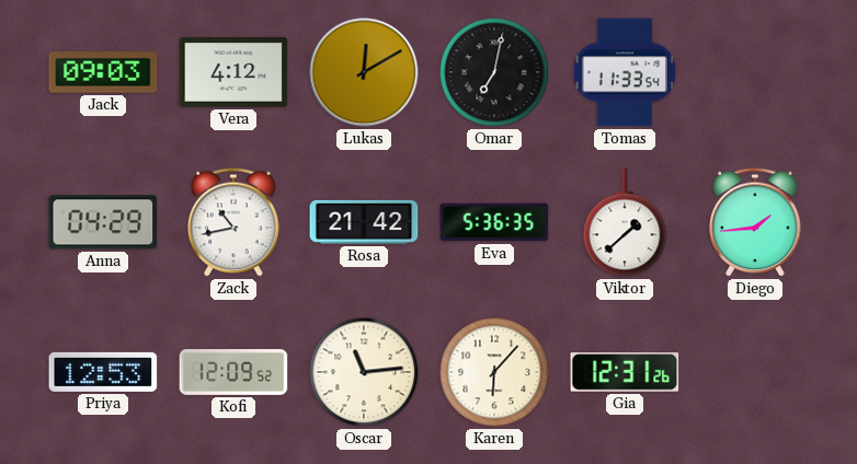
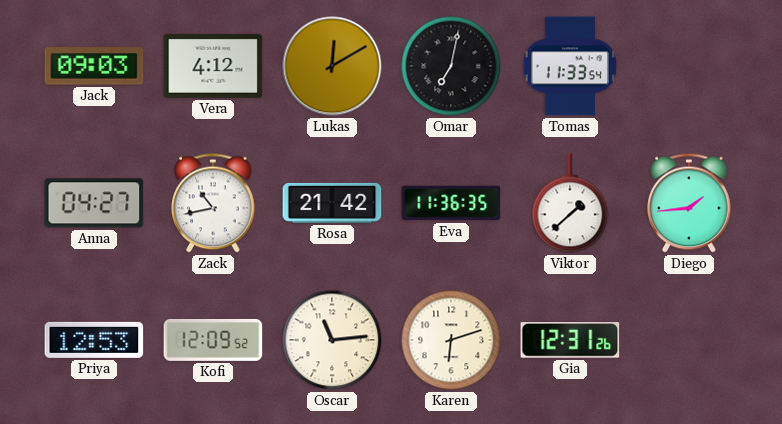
Anna: 04:29 -> 04:27
Eva: 5:36 -> 11:36
Karen: 6:07 -> 6:12
